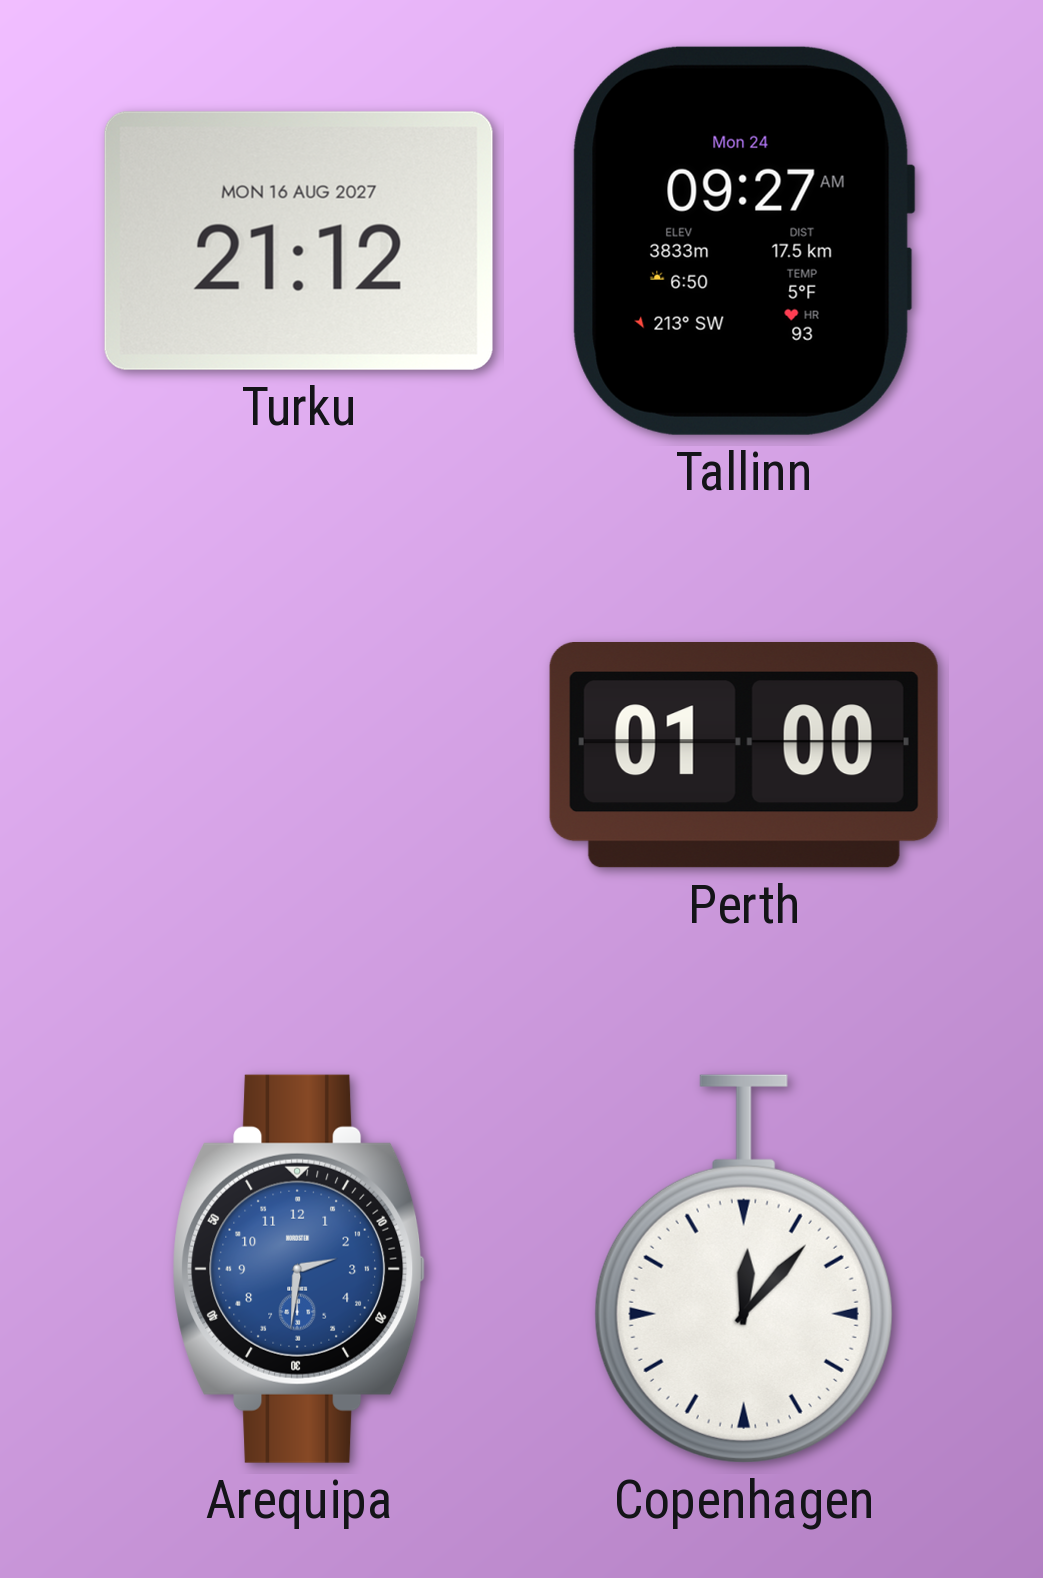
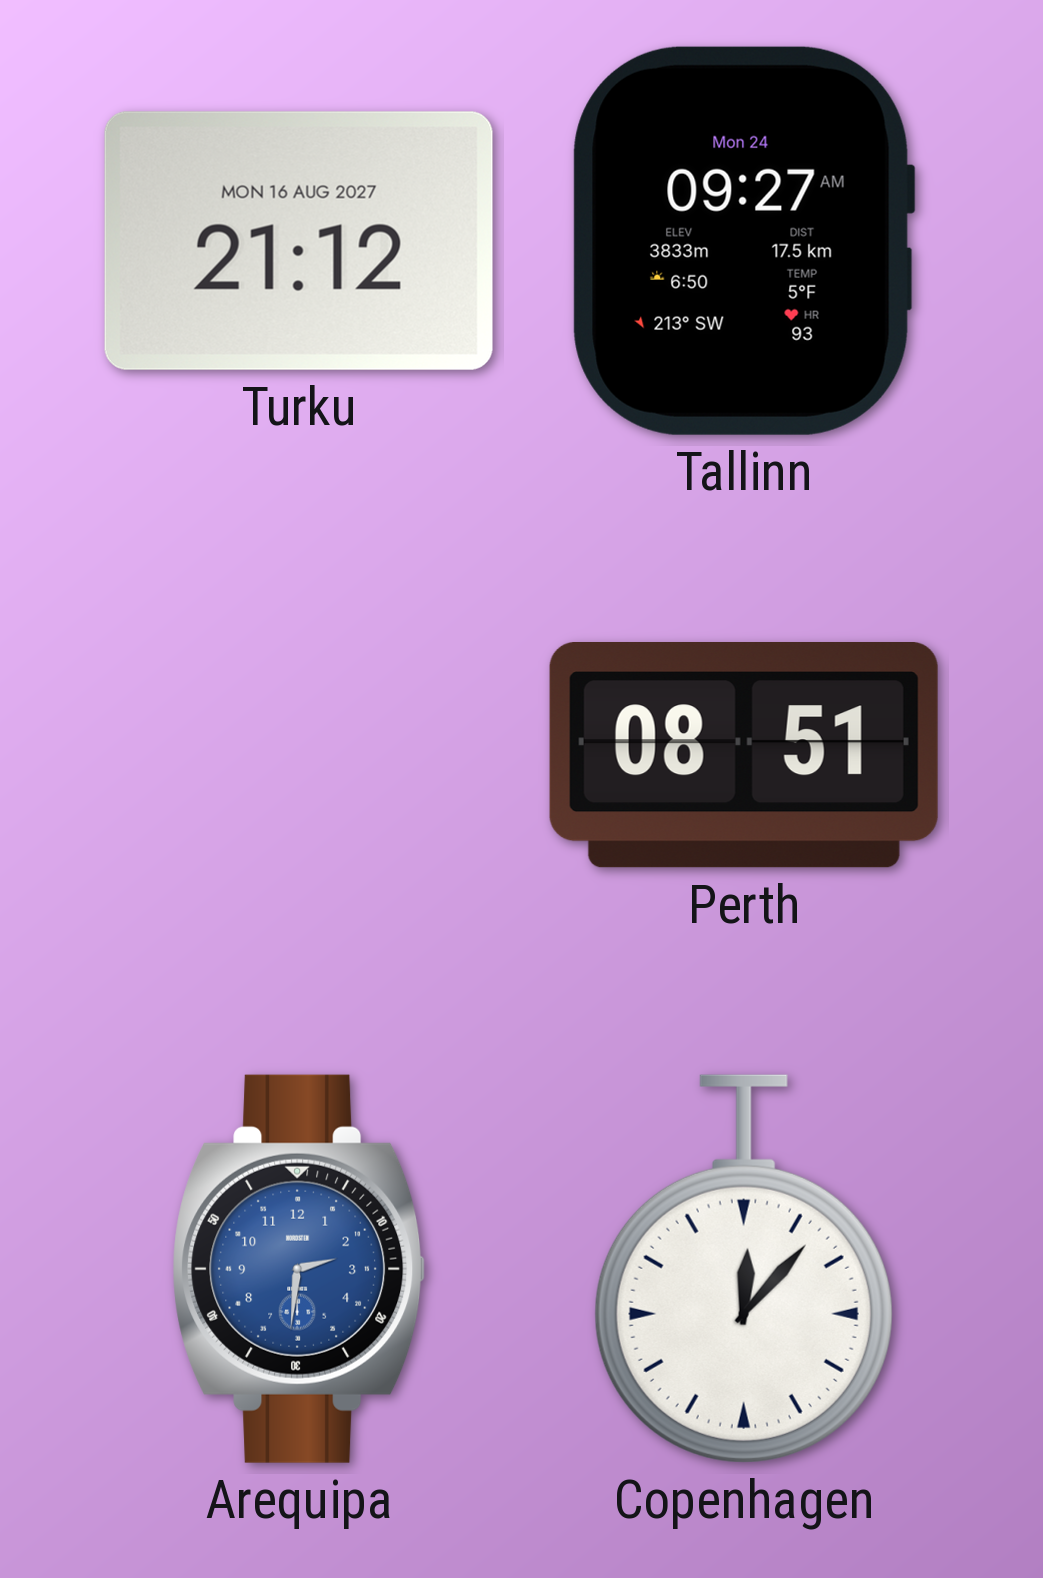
Perth: 01:00 -> 08:51
